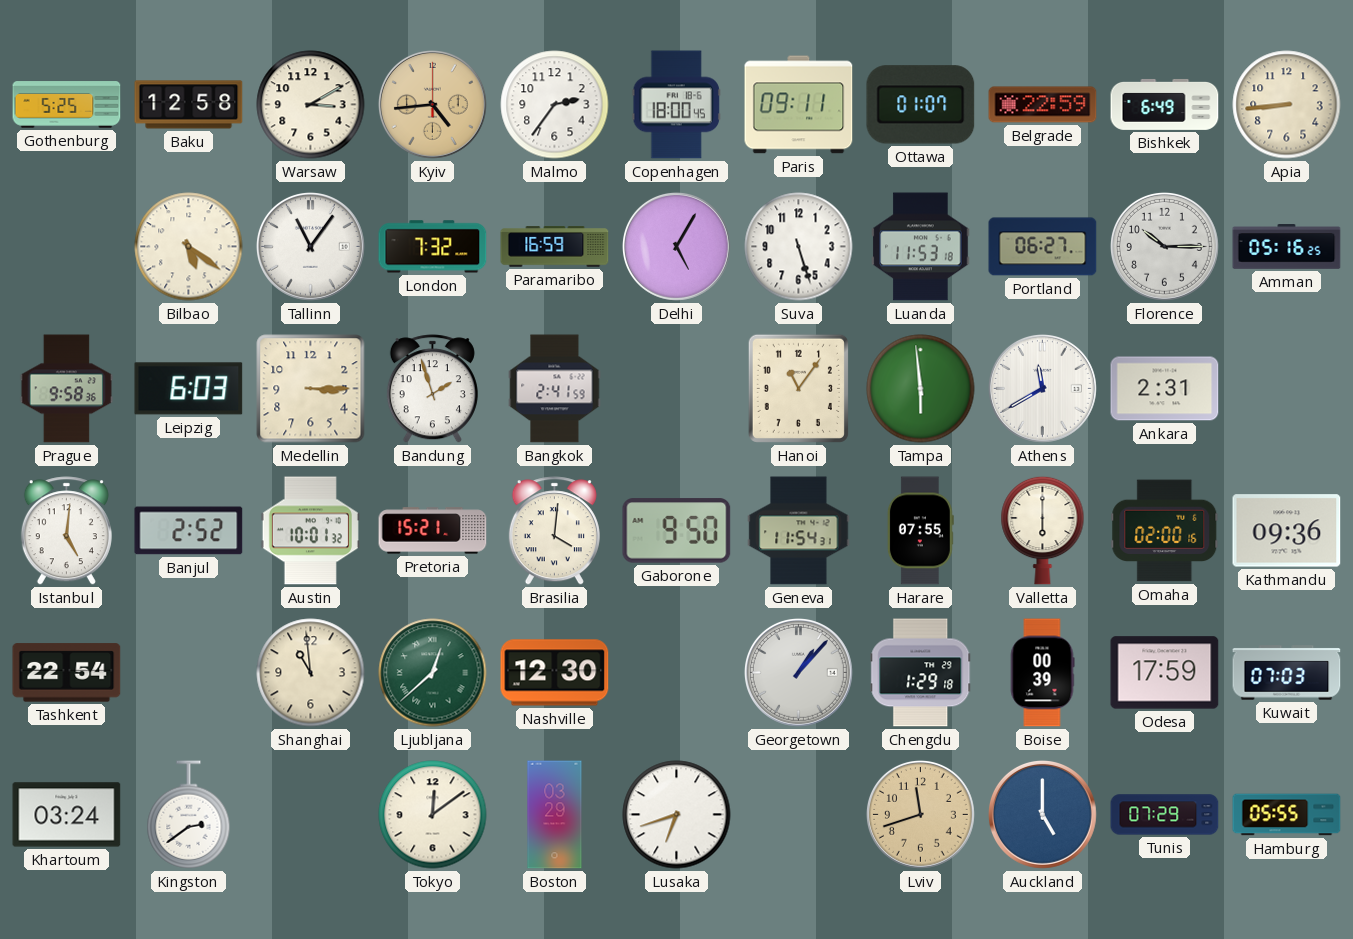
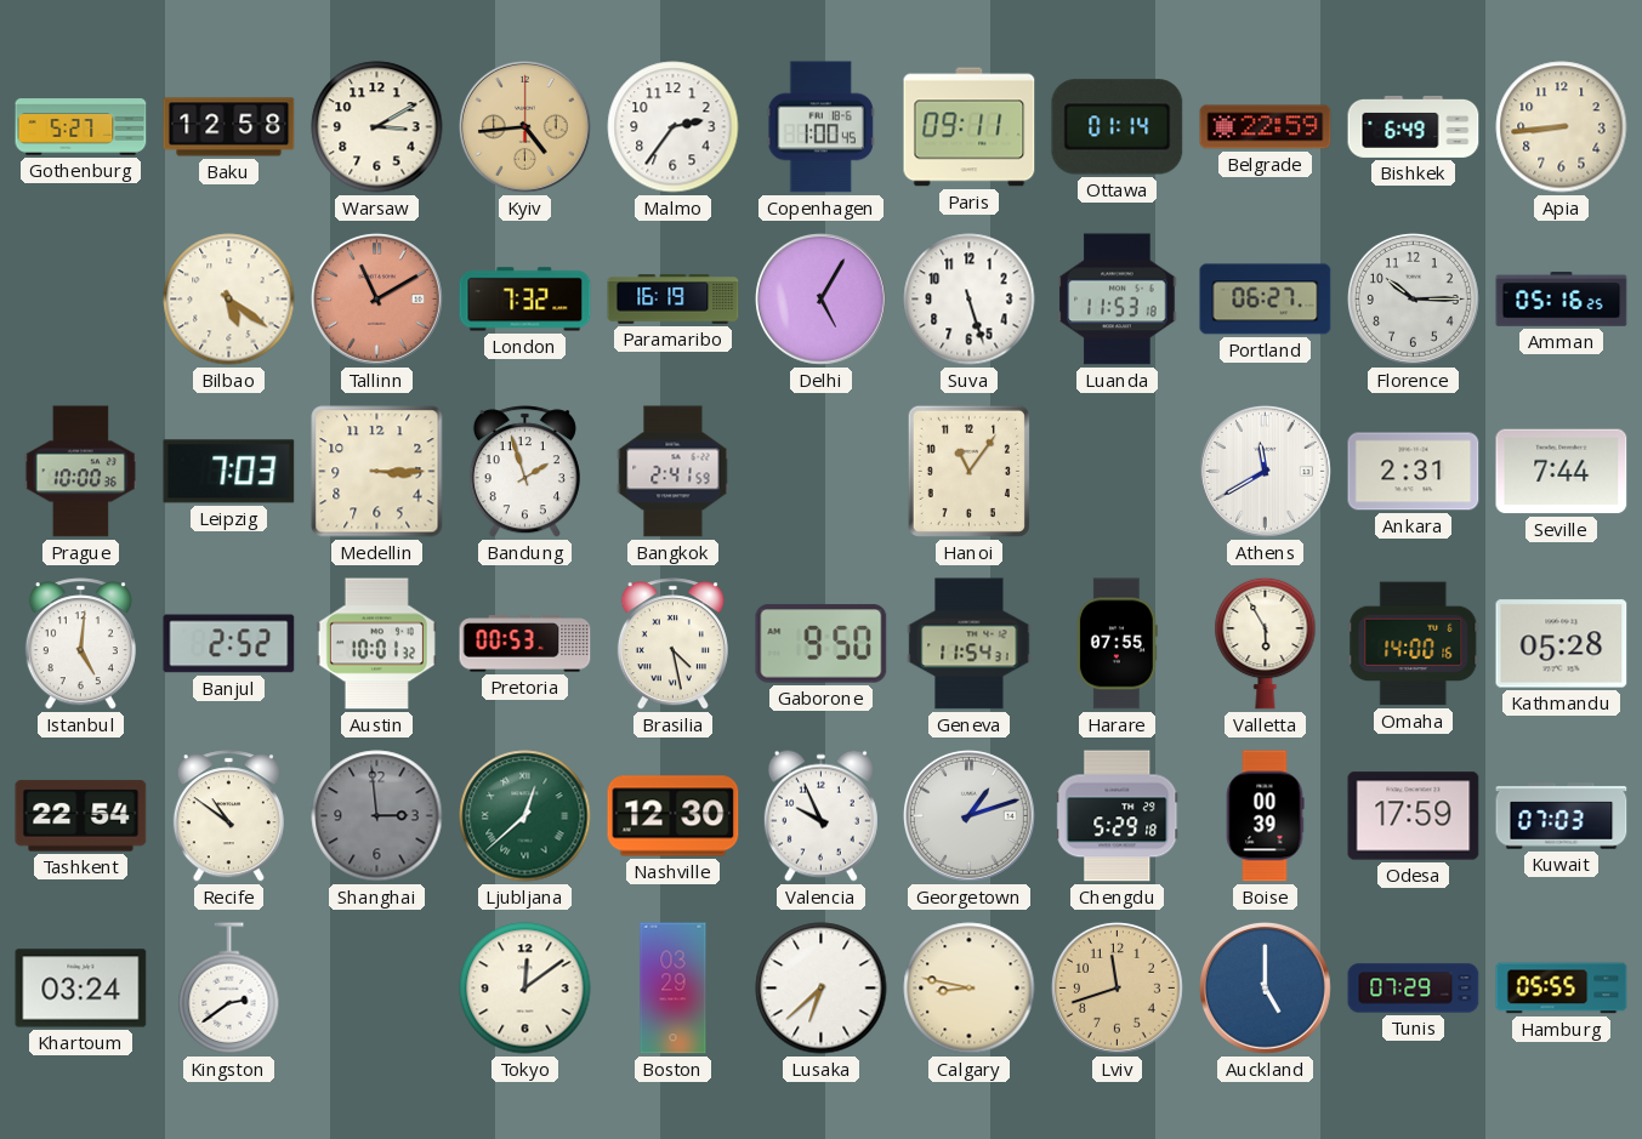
Gothenburg: 5:25 -> 5:27
Copenhagen: 18:00 -> 1:00
Ottawa: 01:07 -> 01:14
Tallinn: 11:06 -> 11:10
Tallinn dial: white -> salmon
Paramaribo: 16:59 -> 16:19
Prague: 9:58 -> 10:00
Leipzig: 6:03 -> 7:03
Tampa: 5:59 -> none
Seville: none -> 7:44
Pretoria: 15:21 -> 00:53
Brasilia: 4:01 -> 4:28
Valletta: 6:00 -> 5:55
Omaha: 02:00 -> 14:00
Kathmandu: 09:36 -> 05:28
Recife: none -> 10:51
Shanghai: 10:59 -> 2:59
Shanghai dial: cream -> grey
Valencia: none -> 9:56
Georgetown: 1:07 -> 1:12
Chengdu: 1:29 -> 5:29
Lusaka: 6:42 -> 6:38
Calgary: none -> 8:47
